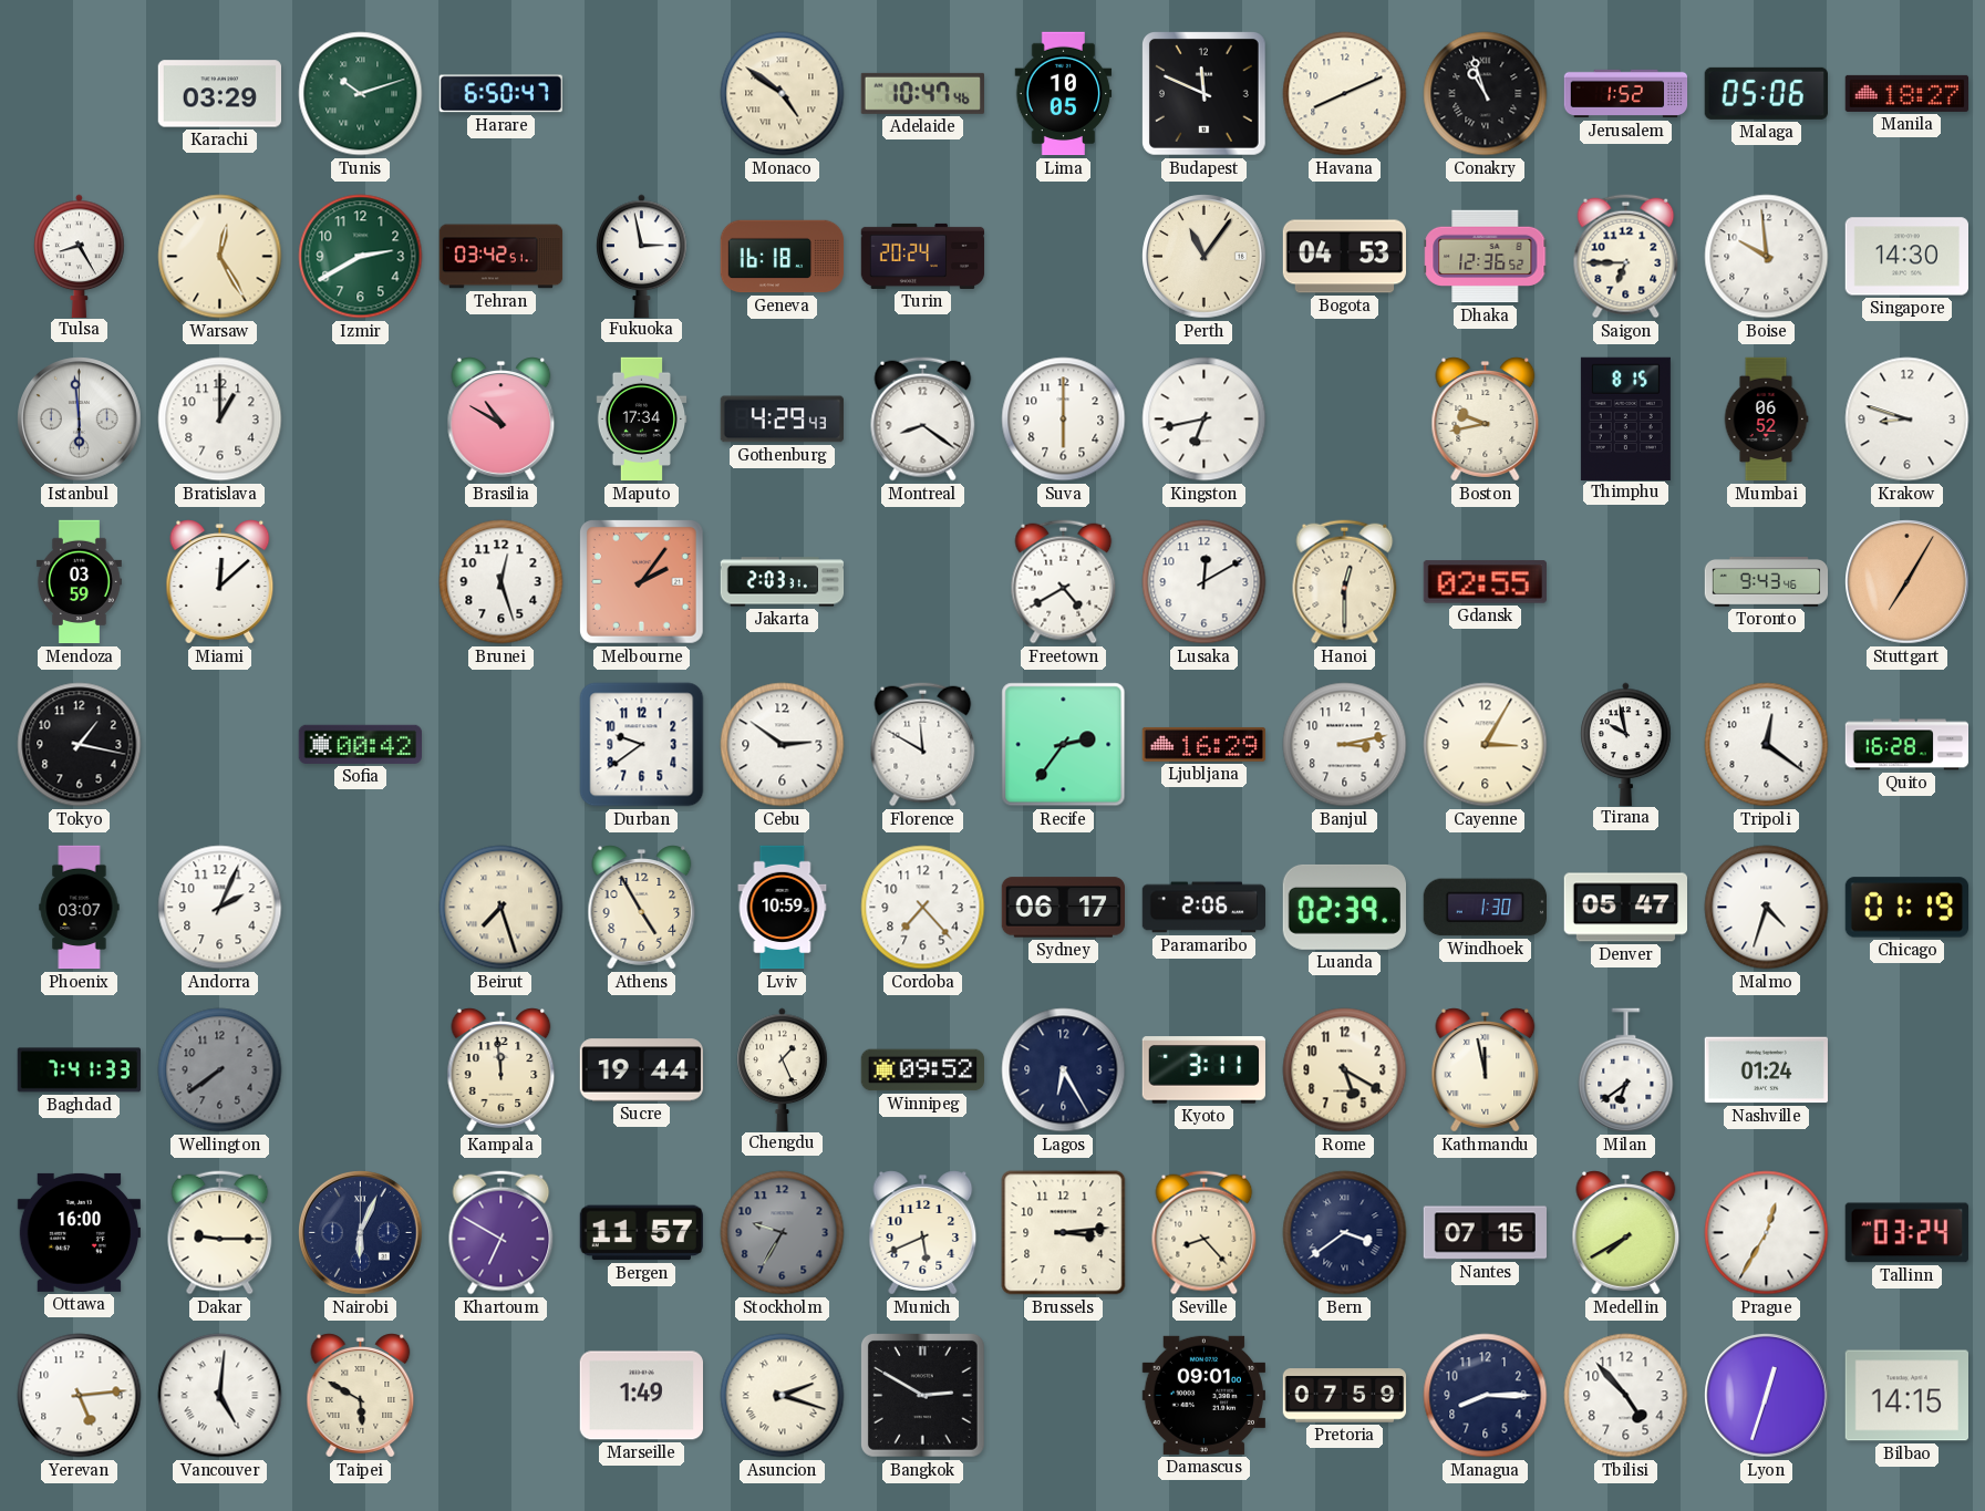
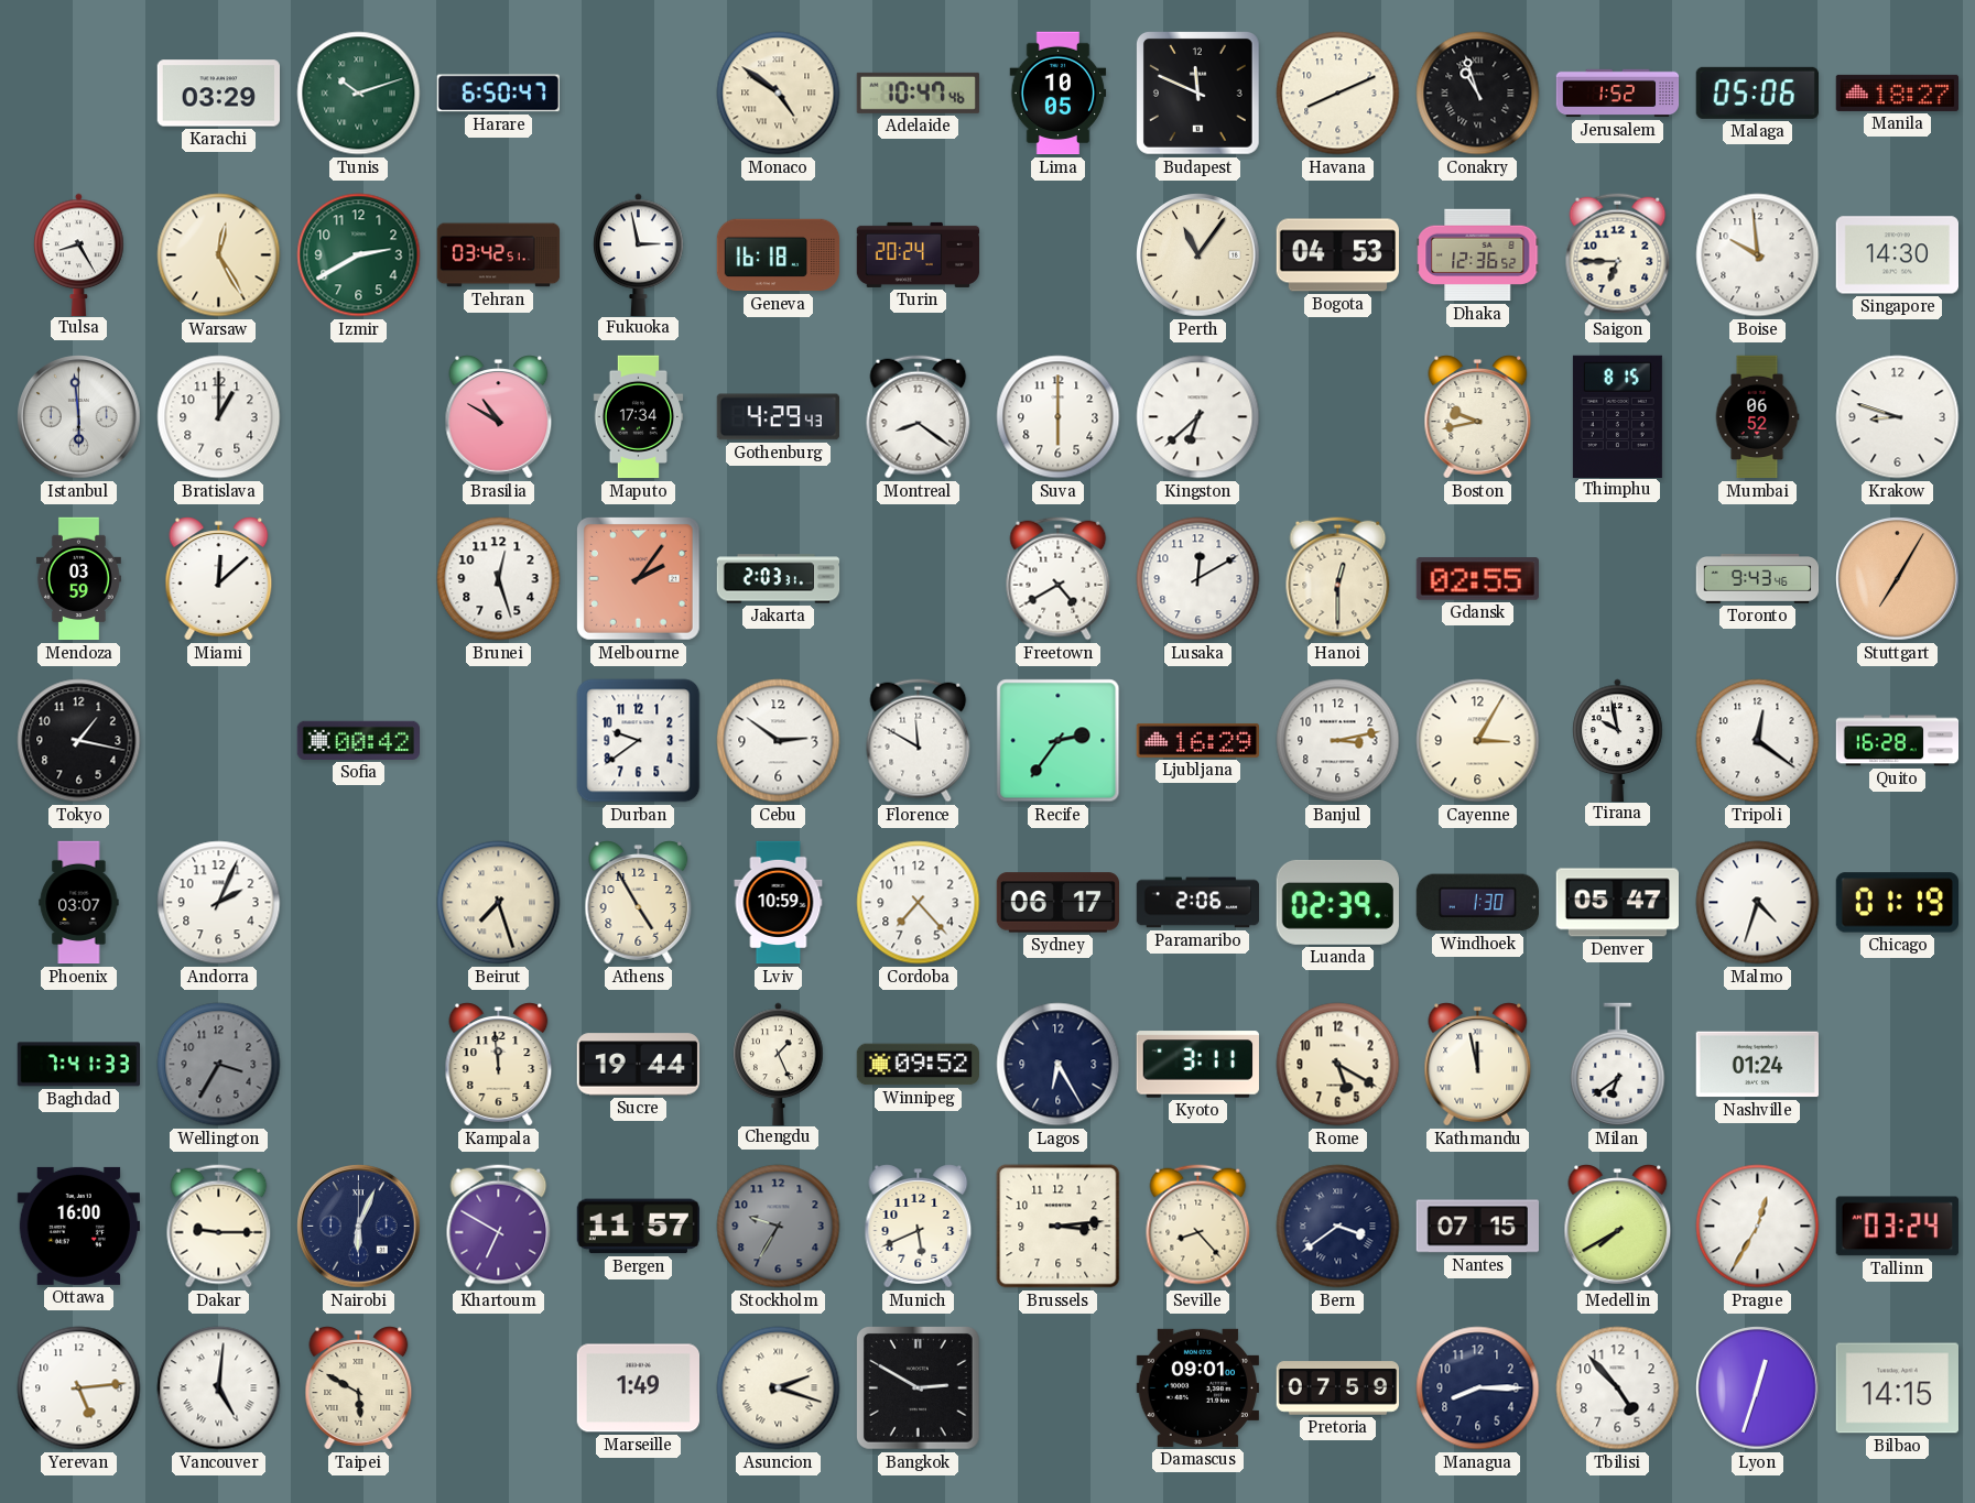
Kingston: 6:43 -> 6:38
Wellington: 7:39 -> 3:35
